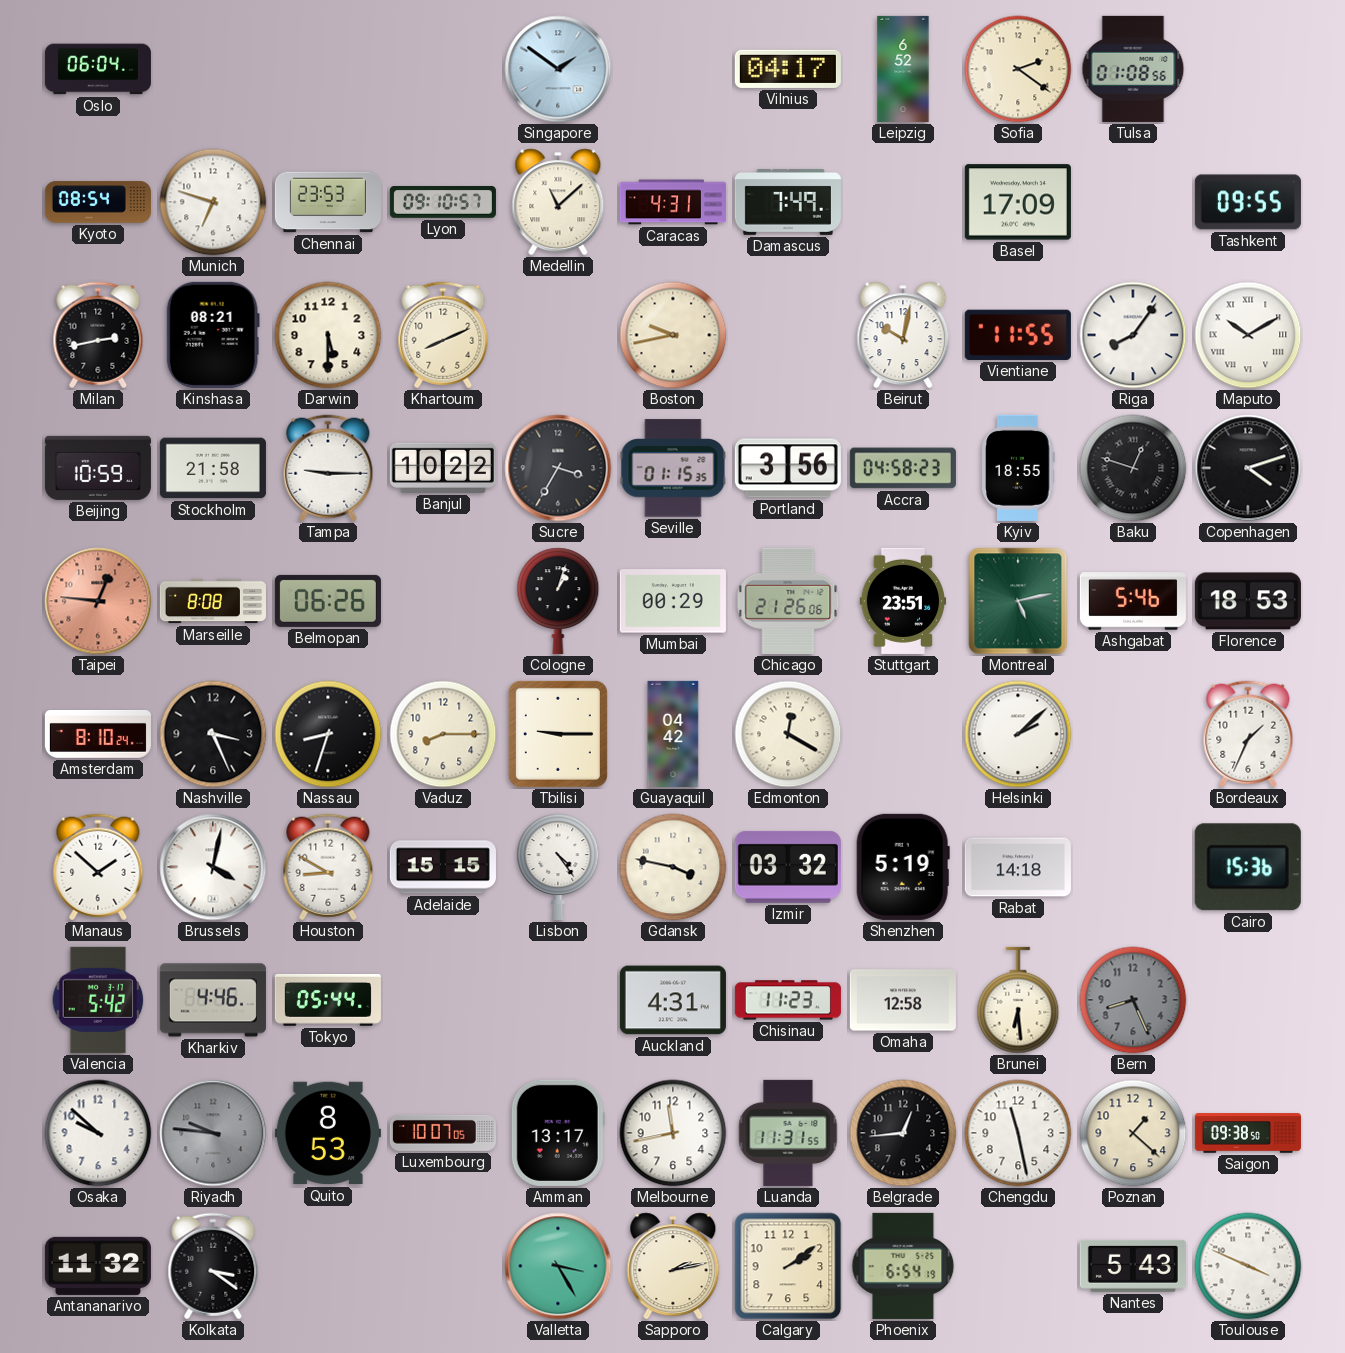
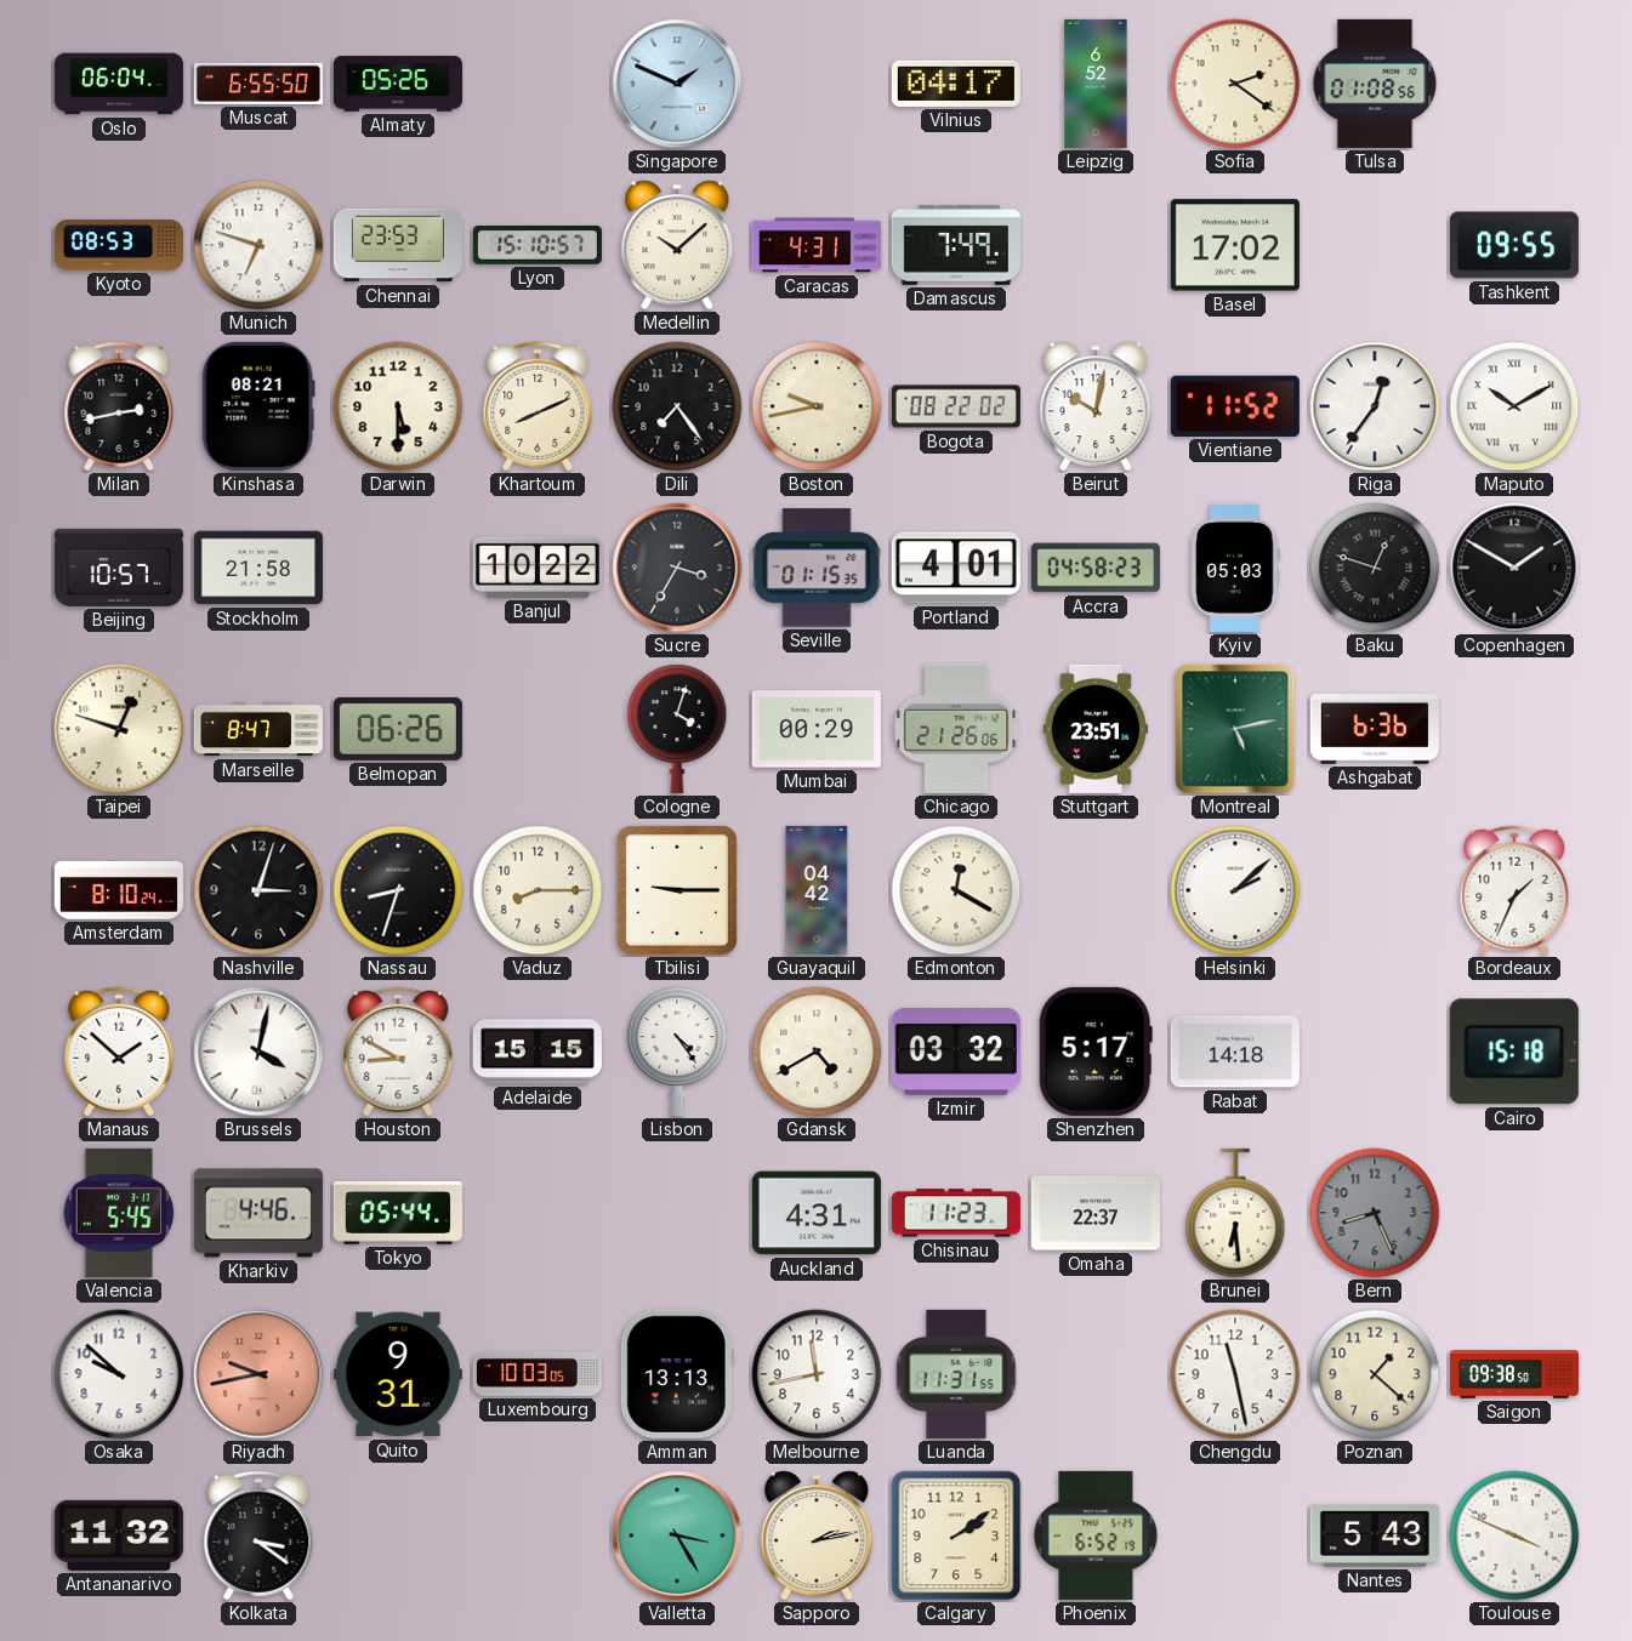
Muscat: none -> 6:55
Almaty: none -> 05:26
Singapore: 1:51 -> 1:49
Kyoto: 08:54 -> 08:53
Lyon: 09:10 -> 15:10
Medellin: 11:08 -> 10:08
Basel: 17:09 -> 17:02
Dili: none -> 7:24
Bogota: none -> 08:22
Vientiane: 11:55 -> 11:52
Riga: 8:06 -> 12:36
Beijing: 10:59 -> 10:57
Tampa: 9:15 -> none
Portland: 3:56 -> 4:01
Kyiv: 18:55 -> 05:03
Copenhagen: 4:12 -> 1:50
Taipei: 12:46 -> 12:48
Taipei dial: salmon -> cream
Marseille: 8:08 -> 8:47
Cologne: 1:03 -> 4:03
Ashgabat: 5:46 -> 6:36
Florence: 18:53 -> none
Nashville: 3:26 -> 3:03
Gdansk: 3:47 -> 4:40
Shenzhen: 5:19 -> 5:17
Cairo: 15:36 -> 15:18
Valencia: 5:42 -> 5:45
Omaha: 12:58 -> 22:37
Riyadh: 9:46 -> 9:43
Riyadh dial: grey -> salmon
Quito: 8:53 -> 9:31
Luxembourg: 10:07 -> 10:03
Amman: 13:17 -> 13:13
Belgrade: 12:44 -> none
Phoenix: 6:54 -> 6:52
